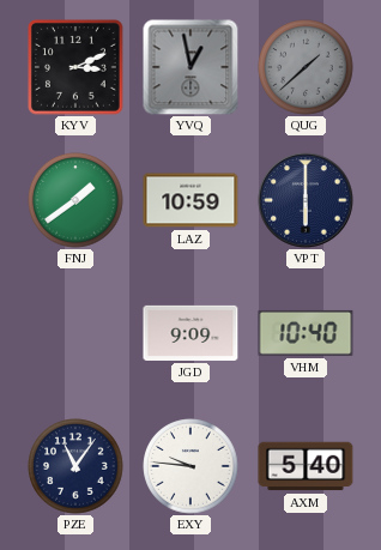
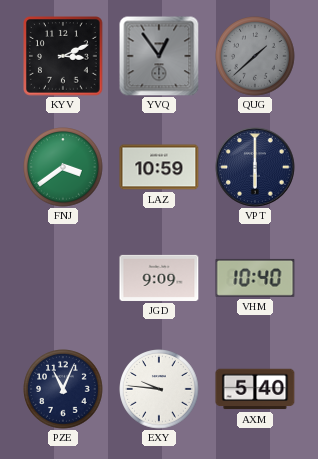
YVQ: 12:58 -> 12:54
FNJ: 1:39 -> 3:39
PZE: 11:06 -> 11:04
